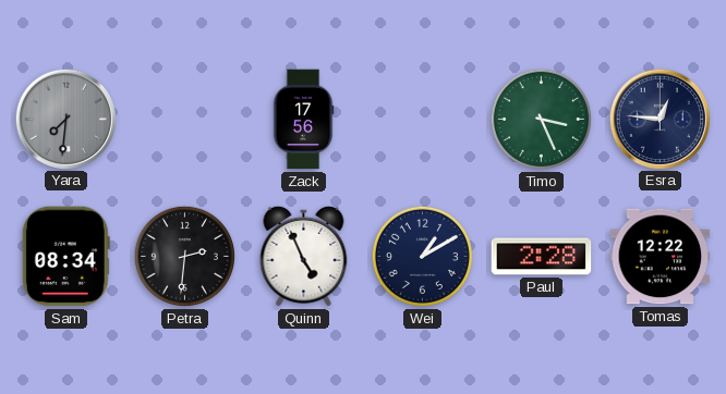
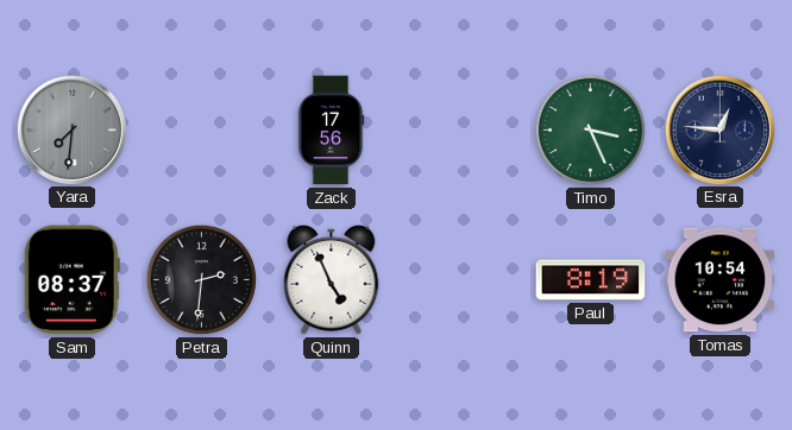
Sam: 08:34 -> 08:37
Wei: 1:10 -> none
Paul: 2:28 -> 8:19
Tomas: 12:22 -> 10:54
